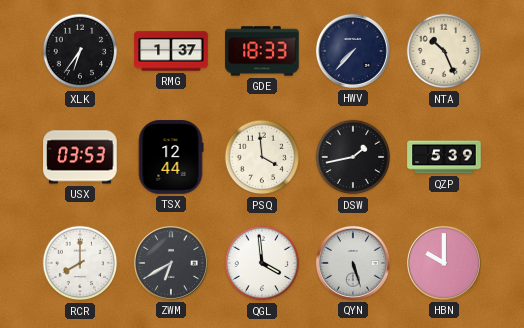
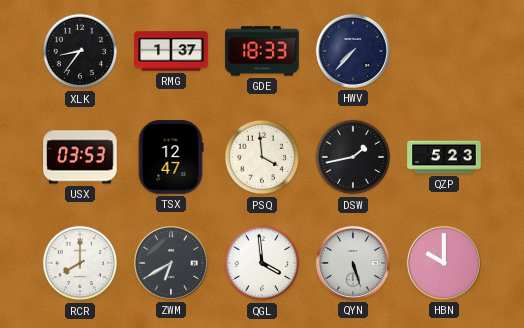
XLK: 6:36 -> 8:36
NTA: 10:26 -> none
TSX: 12:44 -> 12:47
QZP: 5:39 -> 5:23
